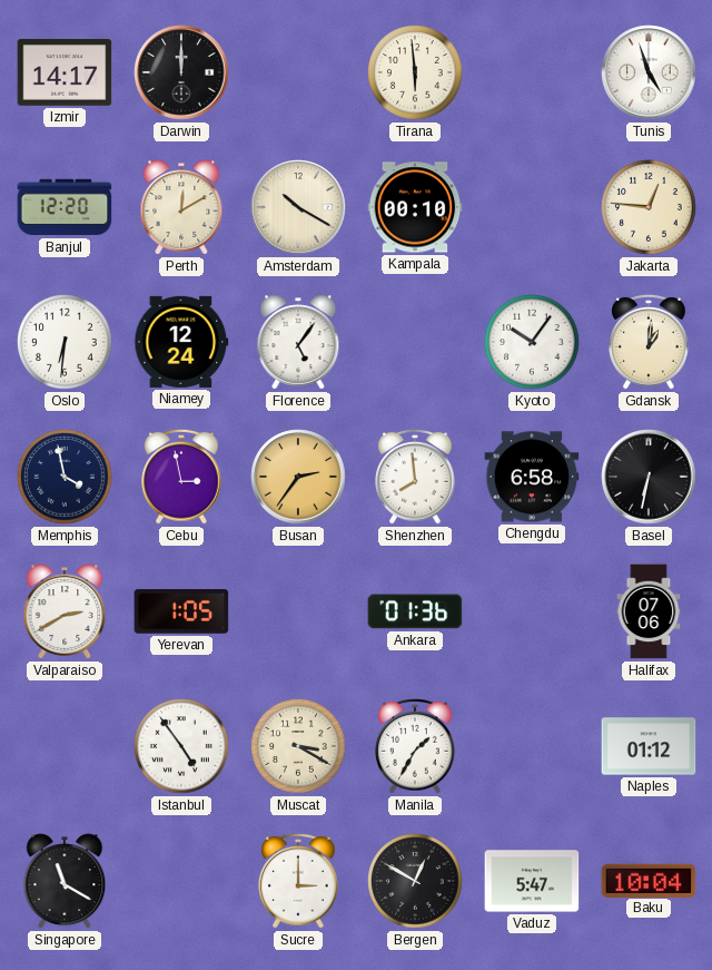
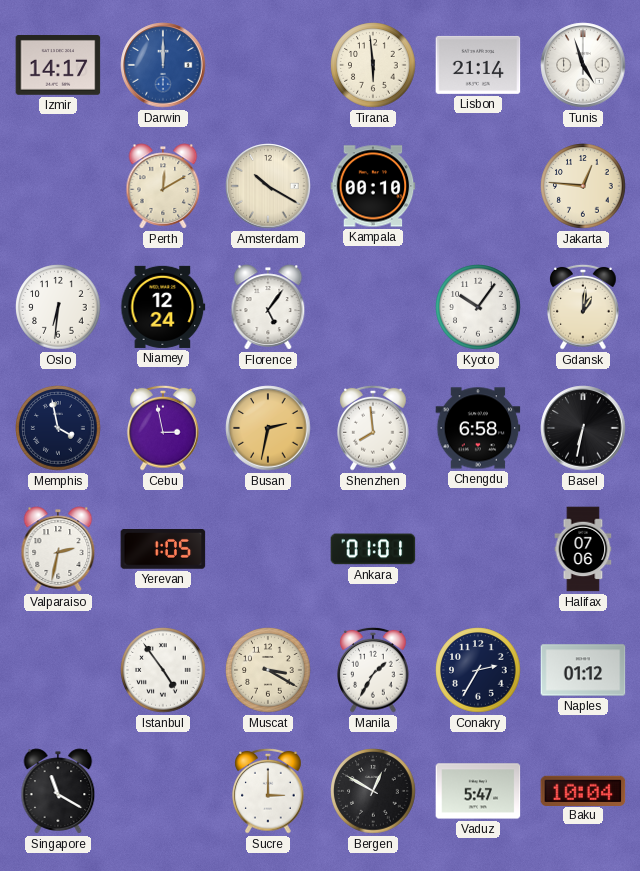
Darwin dial: black -> blue
Lisbon: none -> 21:14
Banjul: 12:20 -> none
Busan: 2:36 -> 2:32
Valparaiso: 2:40 -> 2:32
Ankara: 01:36 -> 01:01
Conakry: none -> 2:35
